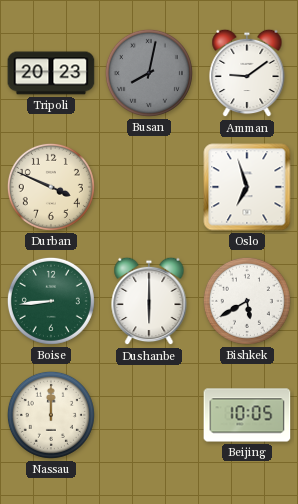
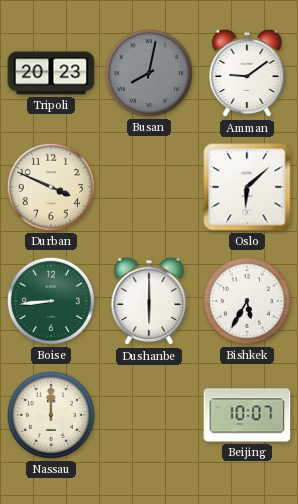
Oslo: 6:57 -> 6:08
Bishkek: 5:40 -> 5:35
Beijing: 10:05 -> 10:07
